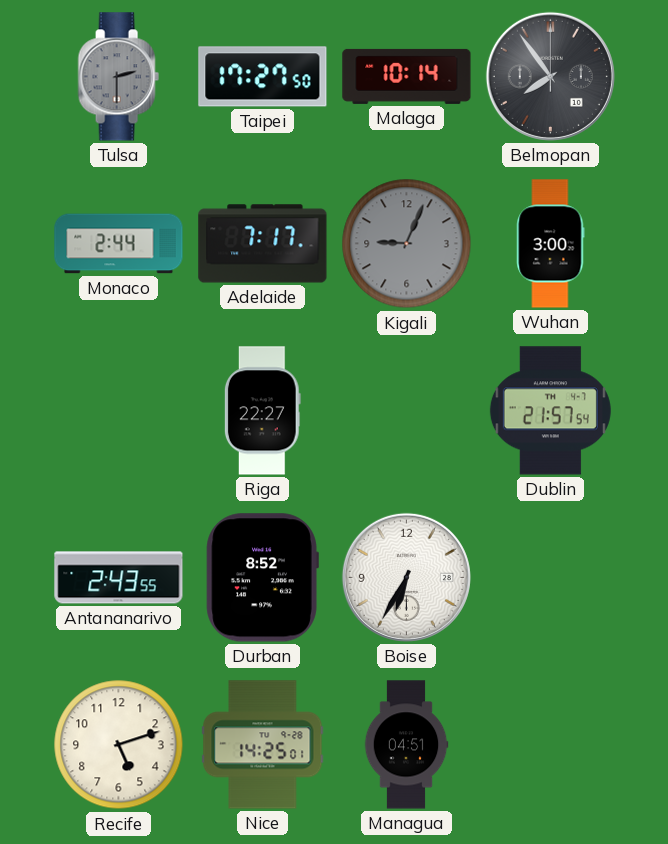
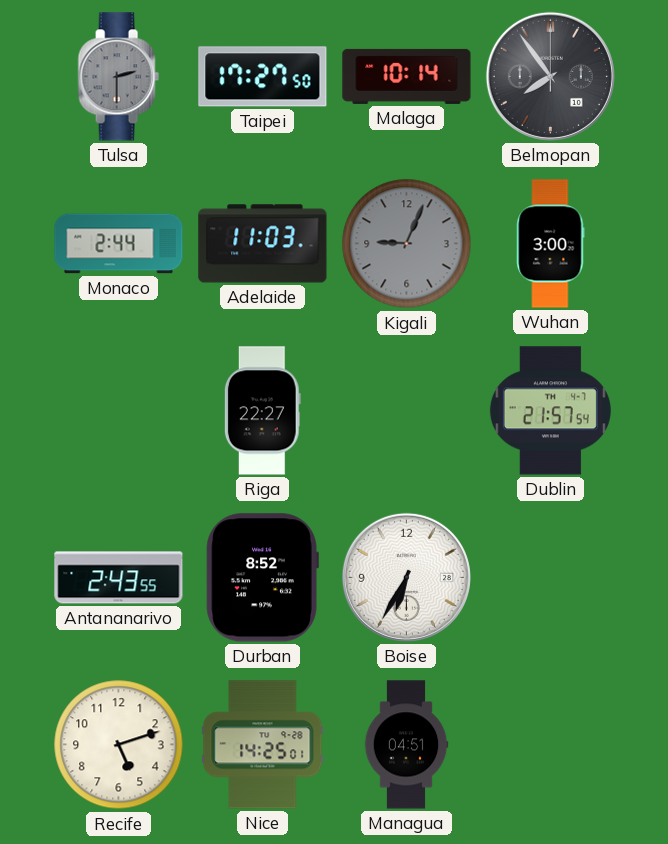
Adelaide: 7:17 -> 11:03
